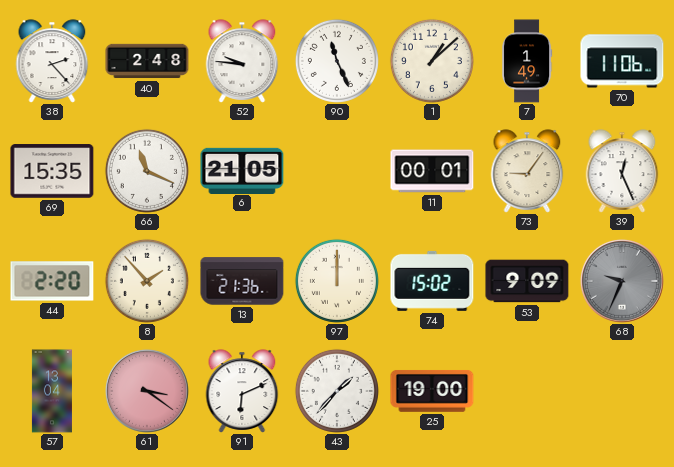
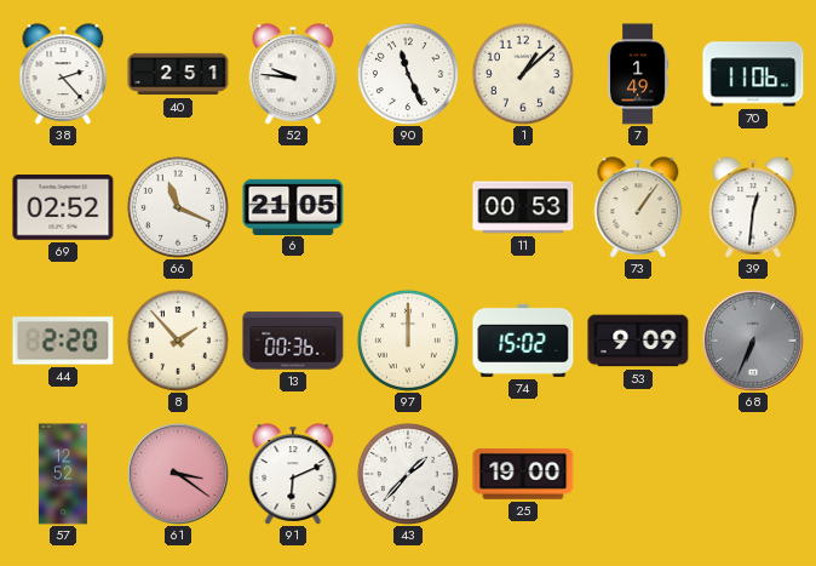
40: 2:48 -> 2:51
69: 15:35 -> 02:52
11: 00:01 -> 00:53
73: 9:06 -> 1:06
39: 12:26 -> 12:31
13: 21:36 -> 00:36
68: 9:34 -> 6:34
57: 13:04 -> 12:52
